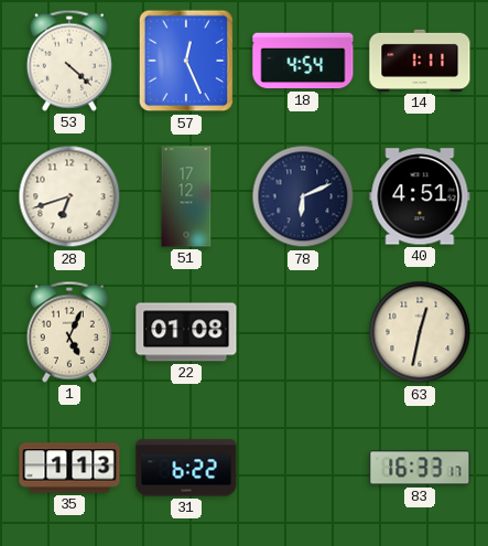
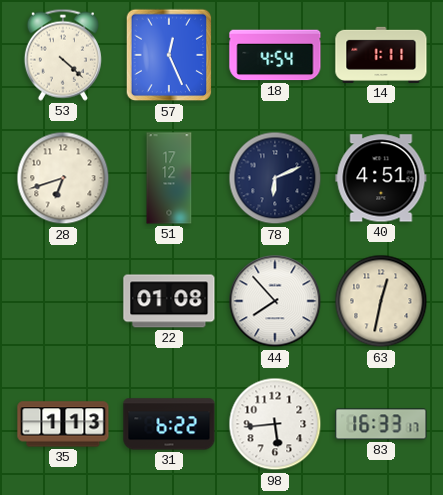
1: 5:04 -> none
44: none -> 7:53
98: none -> 5:44
